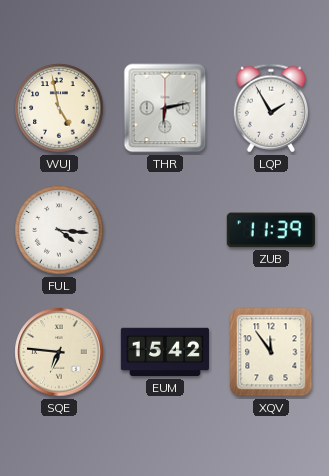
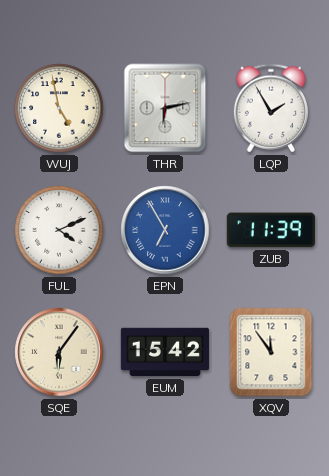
FUL: 4:16 -> 4:11
EPN: none -> 6:55
SQE: 6:46 -> 6:06
